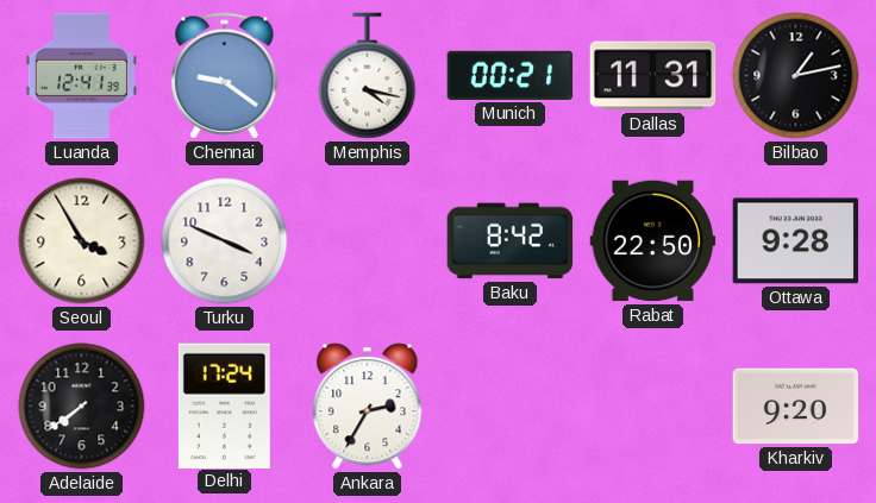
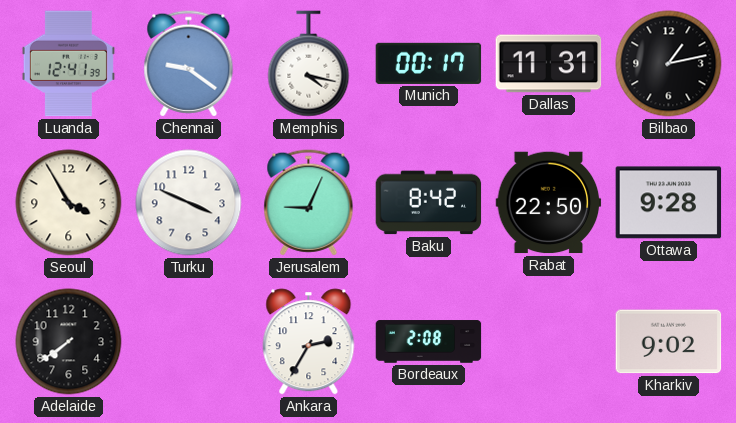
Munich: 00:21 -> 00:17
Jerusalem: none -> 9:04
Delhi: 17:24 -> none
Bordeaux: none -> 2:08
Kharkiv: 9:20 -> 9:02
